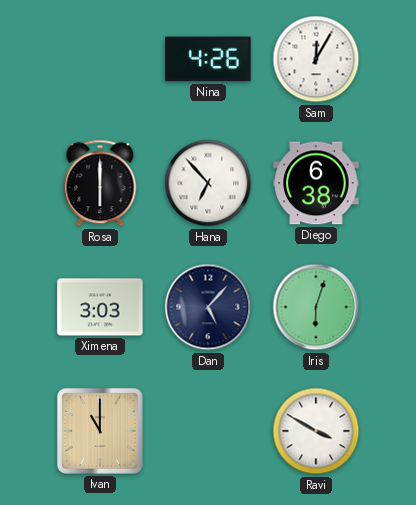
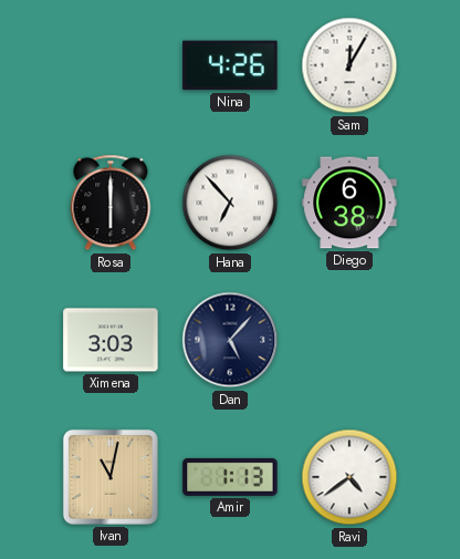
Iris: 6:03 -> none
Ivan: 11:00 -> 11:02
Amir: none -> 1:13
Ravi: 3:50 -> 4:39
